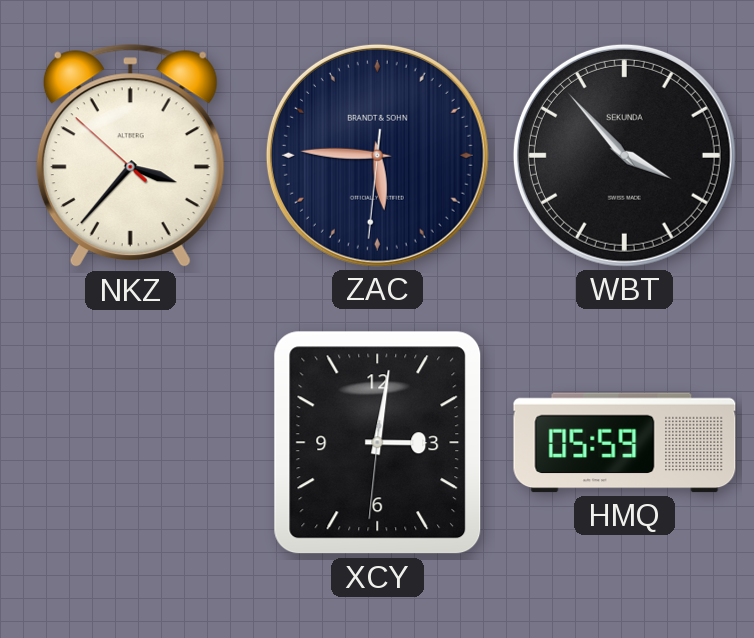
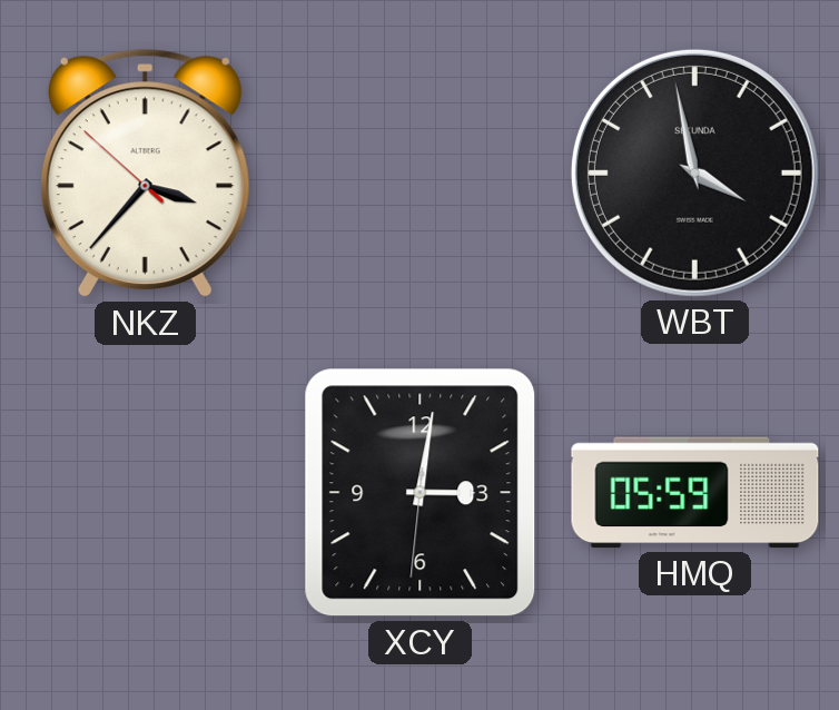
ZAC: 5:45 -> none
WBT: 3:53 -> 3:58
